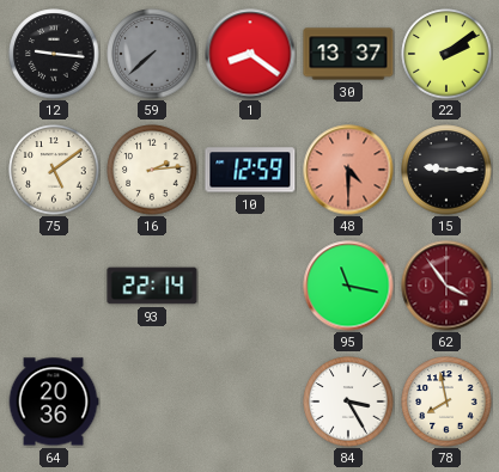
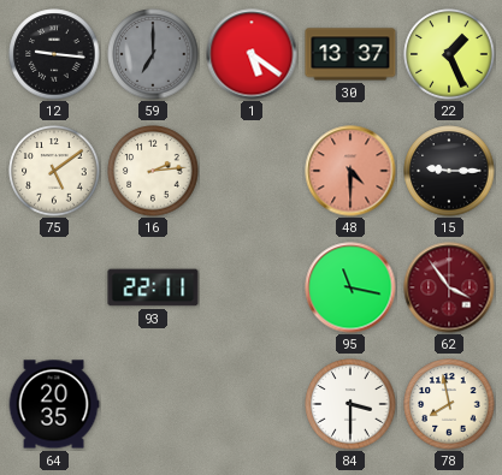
59: 7:38 -> 7:00
1: 8:21 -> 5:21
22: 2:09 -> 1:26
10: 12:59 -> none
93: 22:14 -> 22:11
64: 20:36 -> 20:35
84: 3:25 -> 3:30
